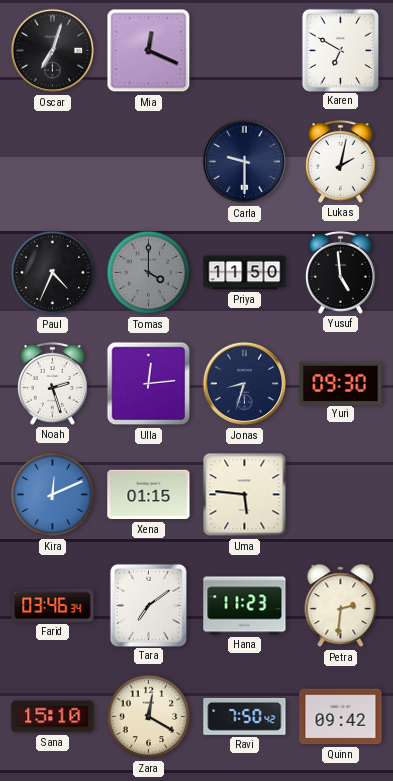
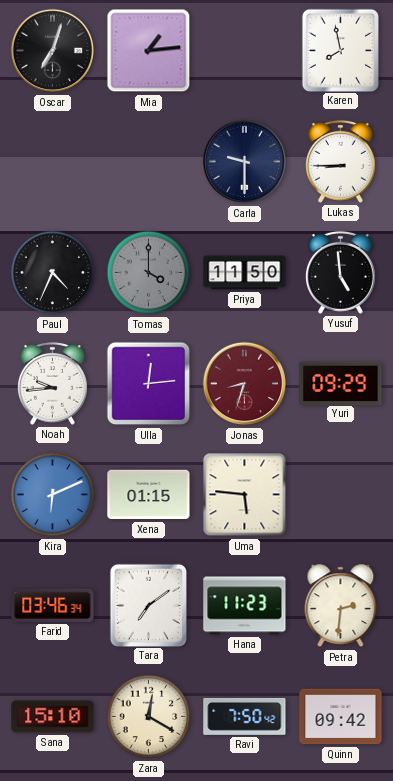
Mia: 12:19 -> 1:14
Karen: 6:50 -> 7:58
Lukas: 2:02 -> 8:45
Noah: 2:27 -> 9:44
Jonas dial: navy -> burgundy
Yuri: 09:30 -> 09:29
Kira: 12:11 -> 6:11
